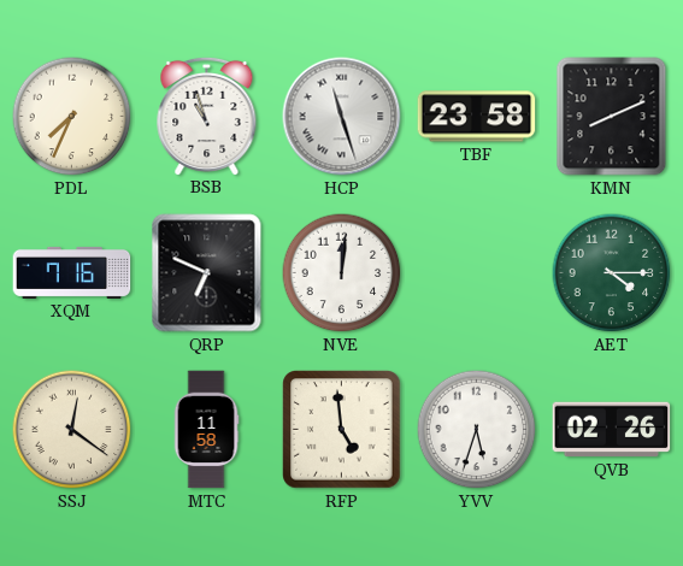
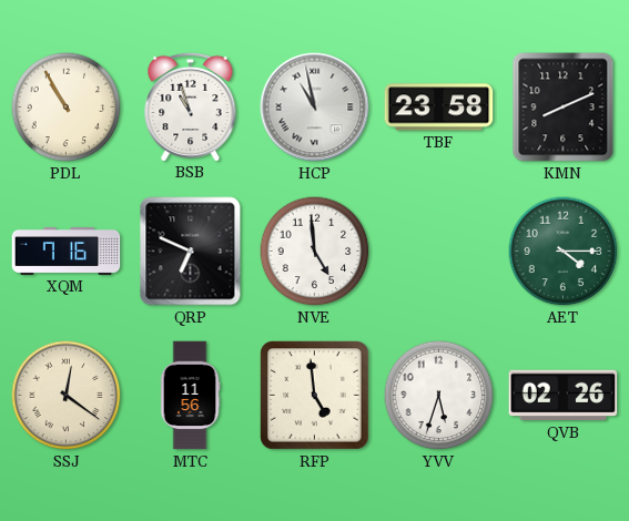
PDL: 7:34 -> 10:55
HCP: 11:27 -> 10:58
NVE: 12:01 -> 4:59
MTC: 11:58 -> 11:56
